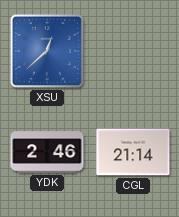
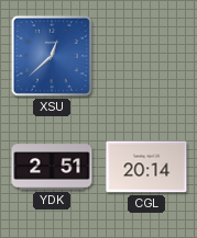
YDK: 2:46 -> 2:51
CGL: 21:14 -> 20:14
